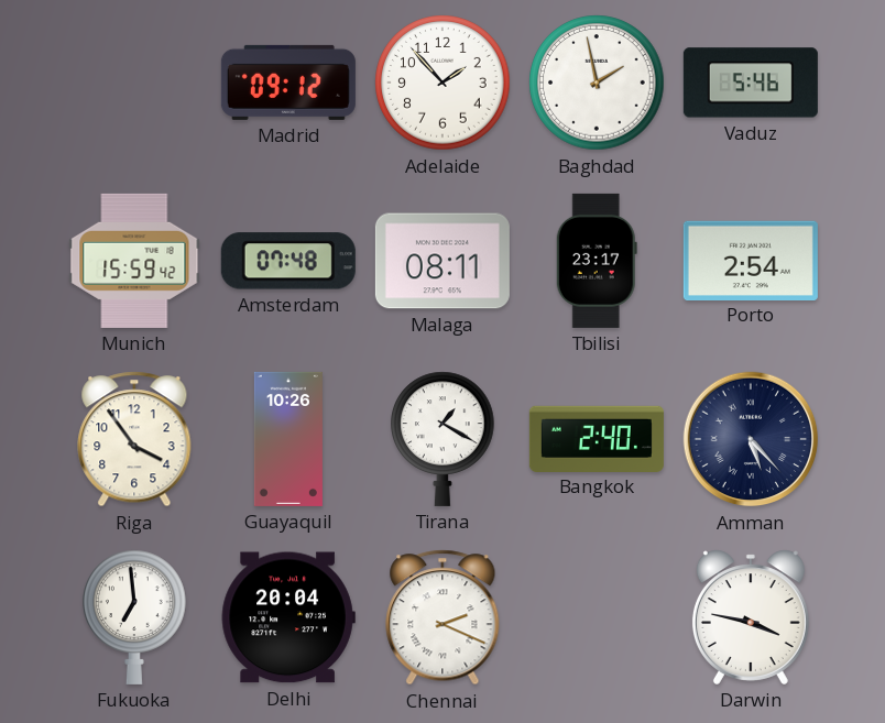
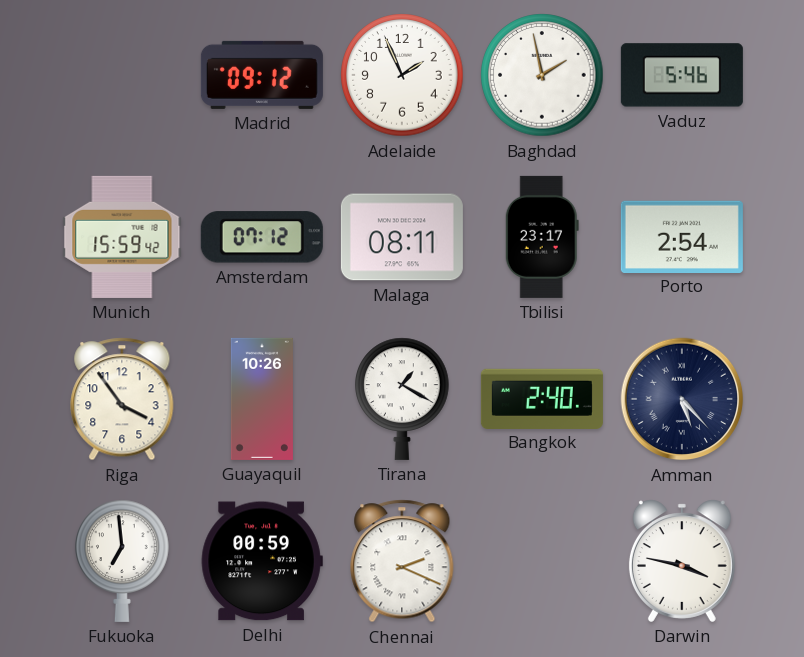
Adelaide: 1:53 -> 1:56
Amsterdam: 07:48 -> 07:12
Delhi: 20:04 -> 00:59
